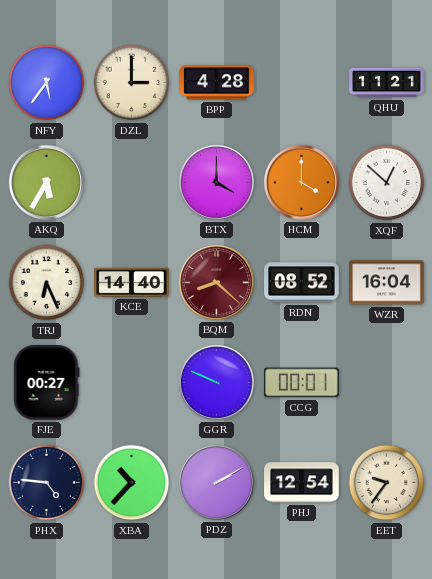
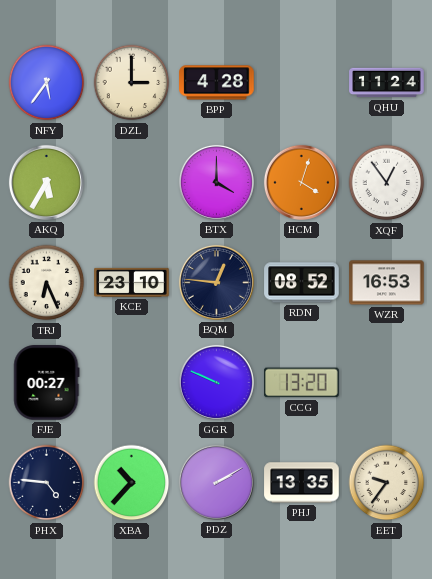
QHU: 11:21 -> 11:24
HCM: 4:00 -> 4:03
XQF: 12:52 -> 12:54
KCE: 14:40 -> 23:10
BQM: 8:22 -> 12:46
BQM dial: burgundy -> navy
WZR: 16:04 -> 16:53
CCG: 00:01 -> 13:20
PHJ: 12:54 -> 13:35
